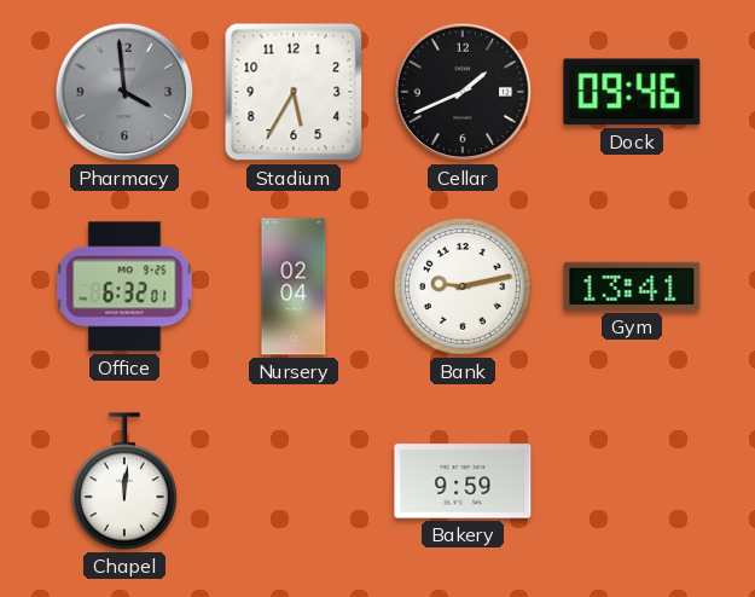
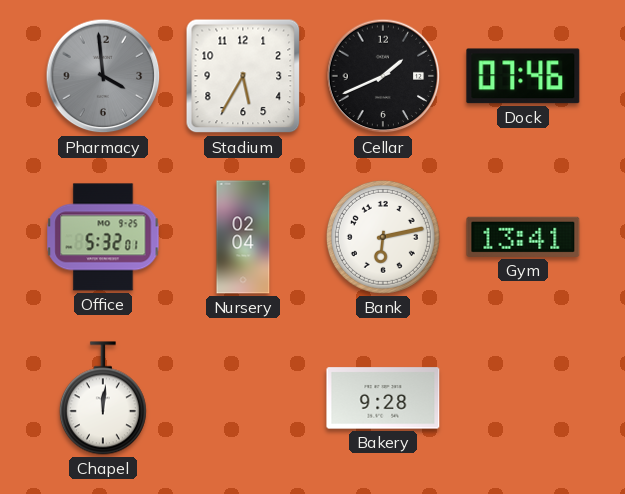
Dock: 09:46 -> 07:46
Office: 6:32 -> 5:32
Bank: 9:13 -> 6:13
Bakery: 9:59 -> 9:28
